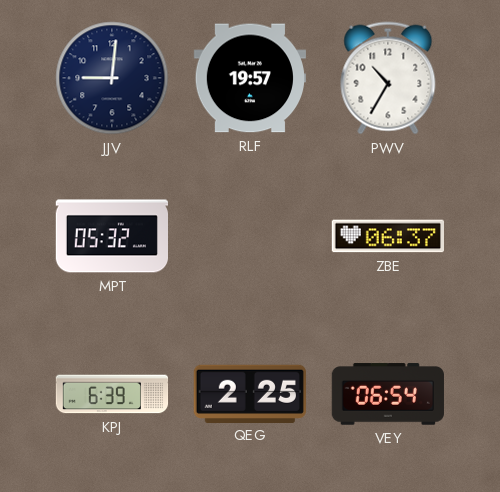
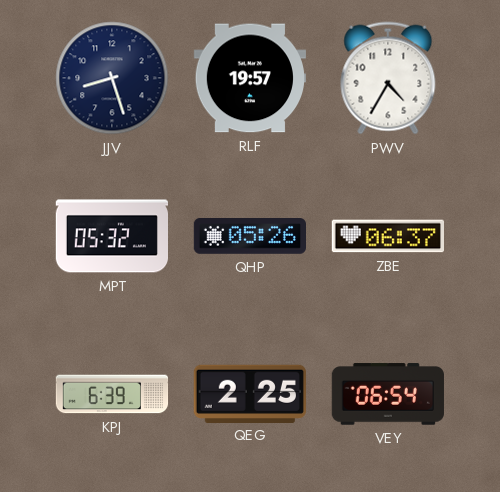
JJV: 9:01 -> 8:27
PWV: 10:35 -> 4:35
QHP: none -> 05:26
